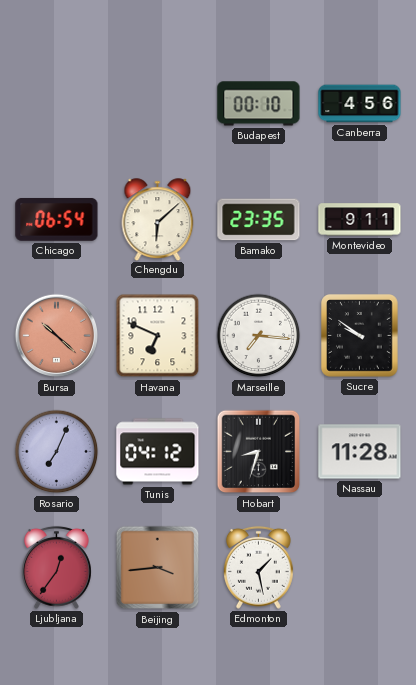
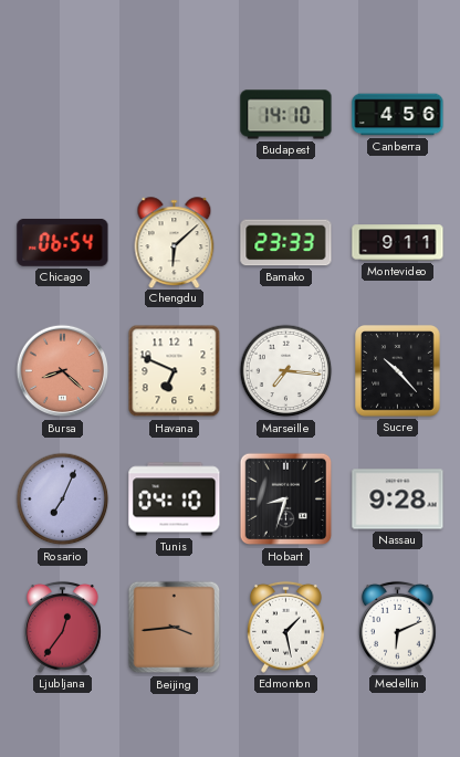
Budapest: 00:10 -> 14:10
Bamako: 23:35 -> 23:33
Bursa: 10:22 -> 8:22
Sucre: 9:51 -> 10:23
Tunis: 04:12 -> 04:10
Nassau: 11:28 -> 9:28
Medellin: none -> 6:11
